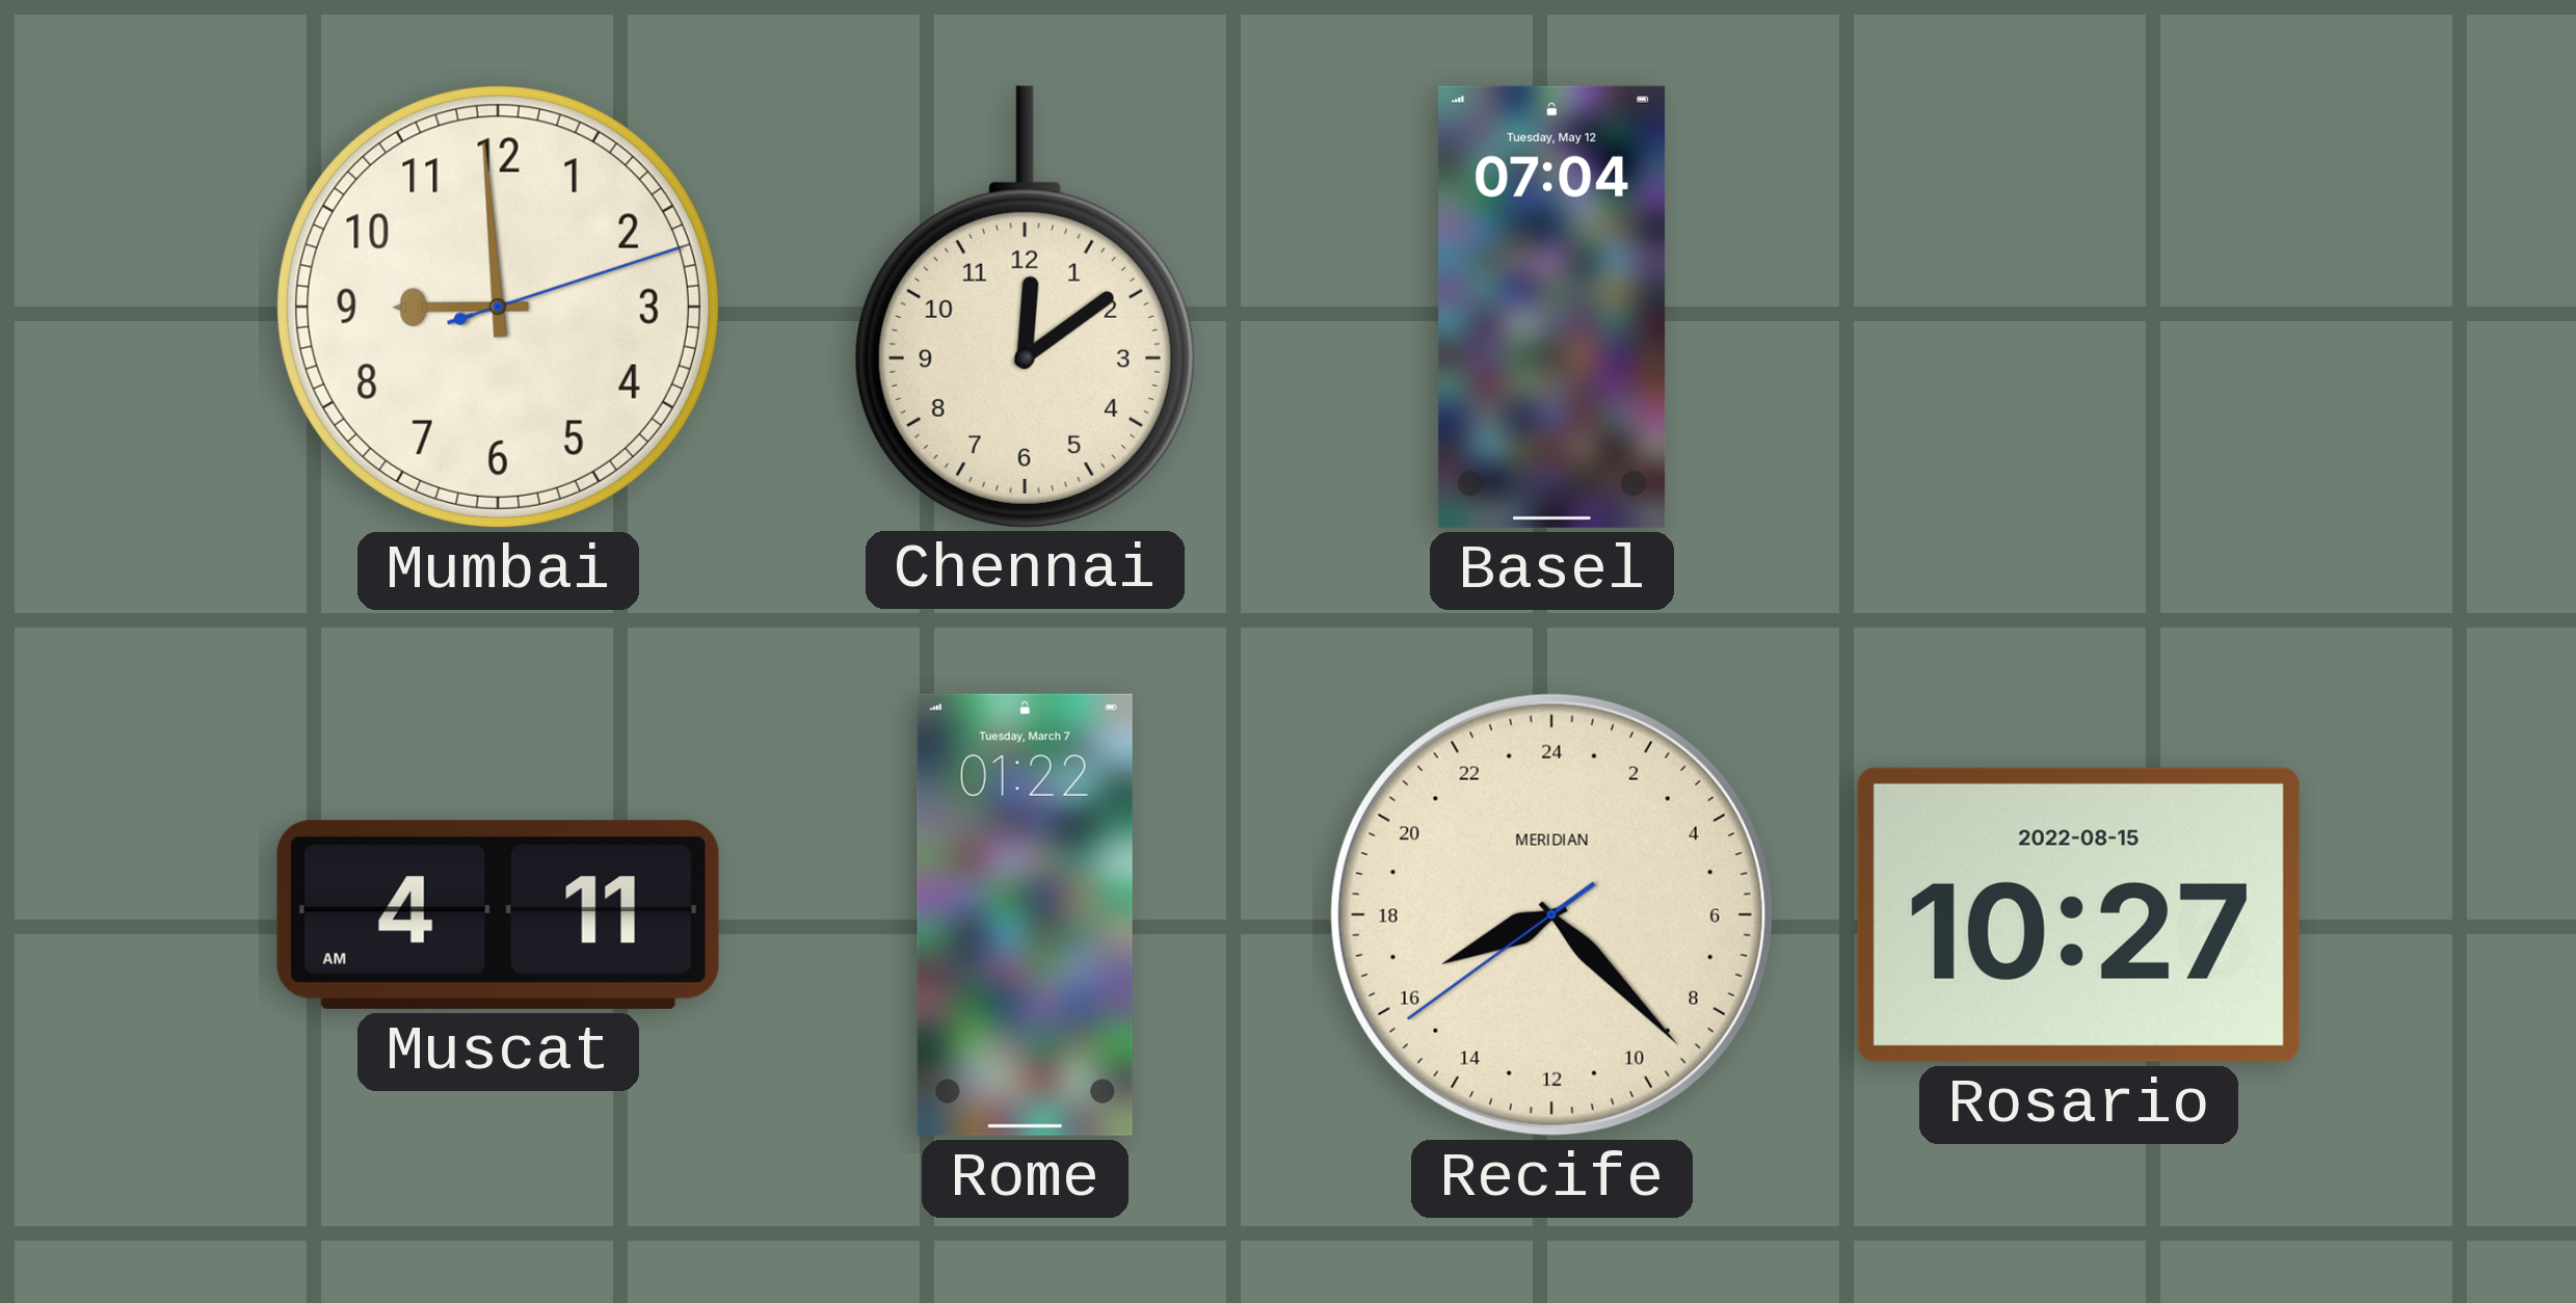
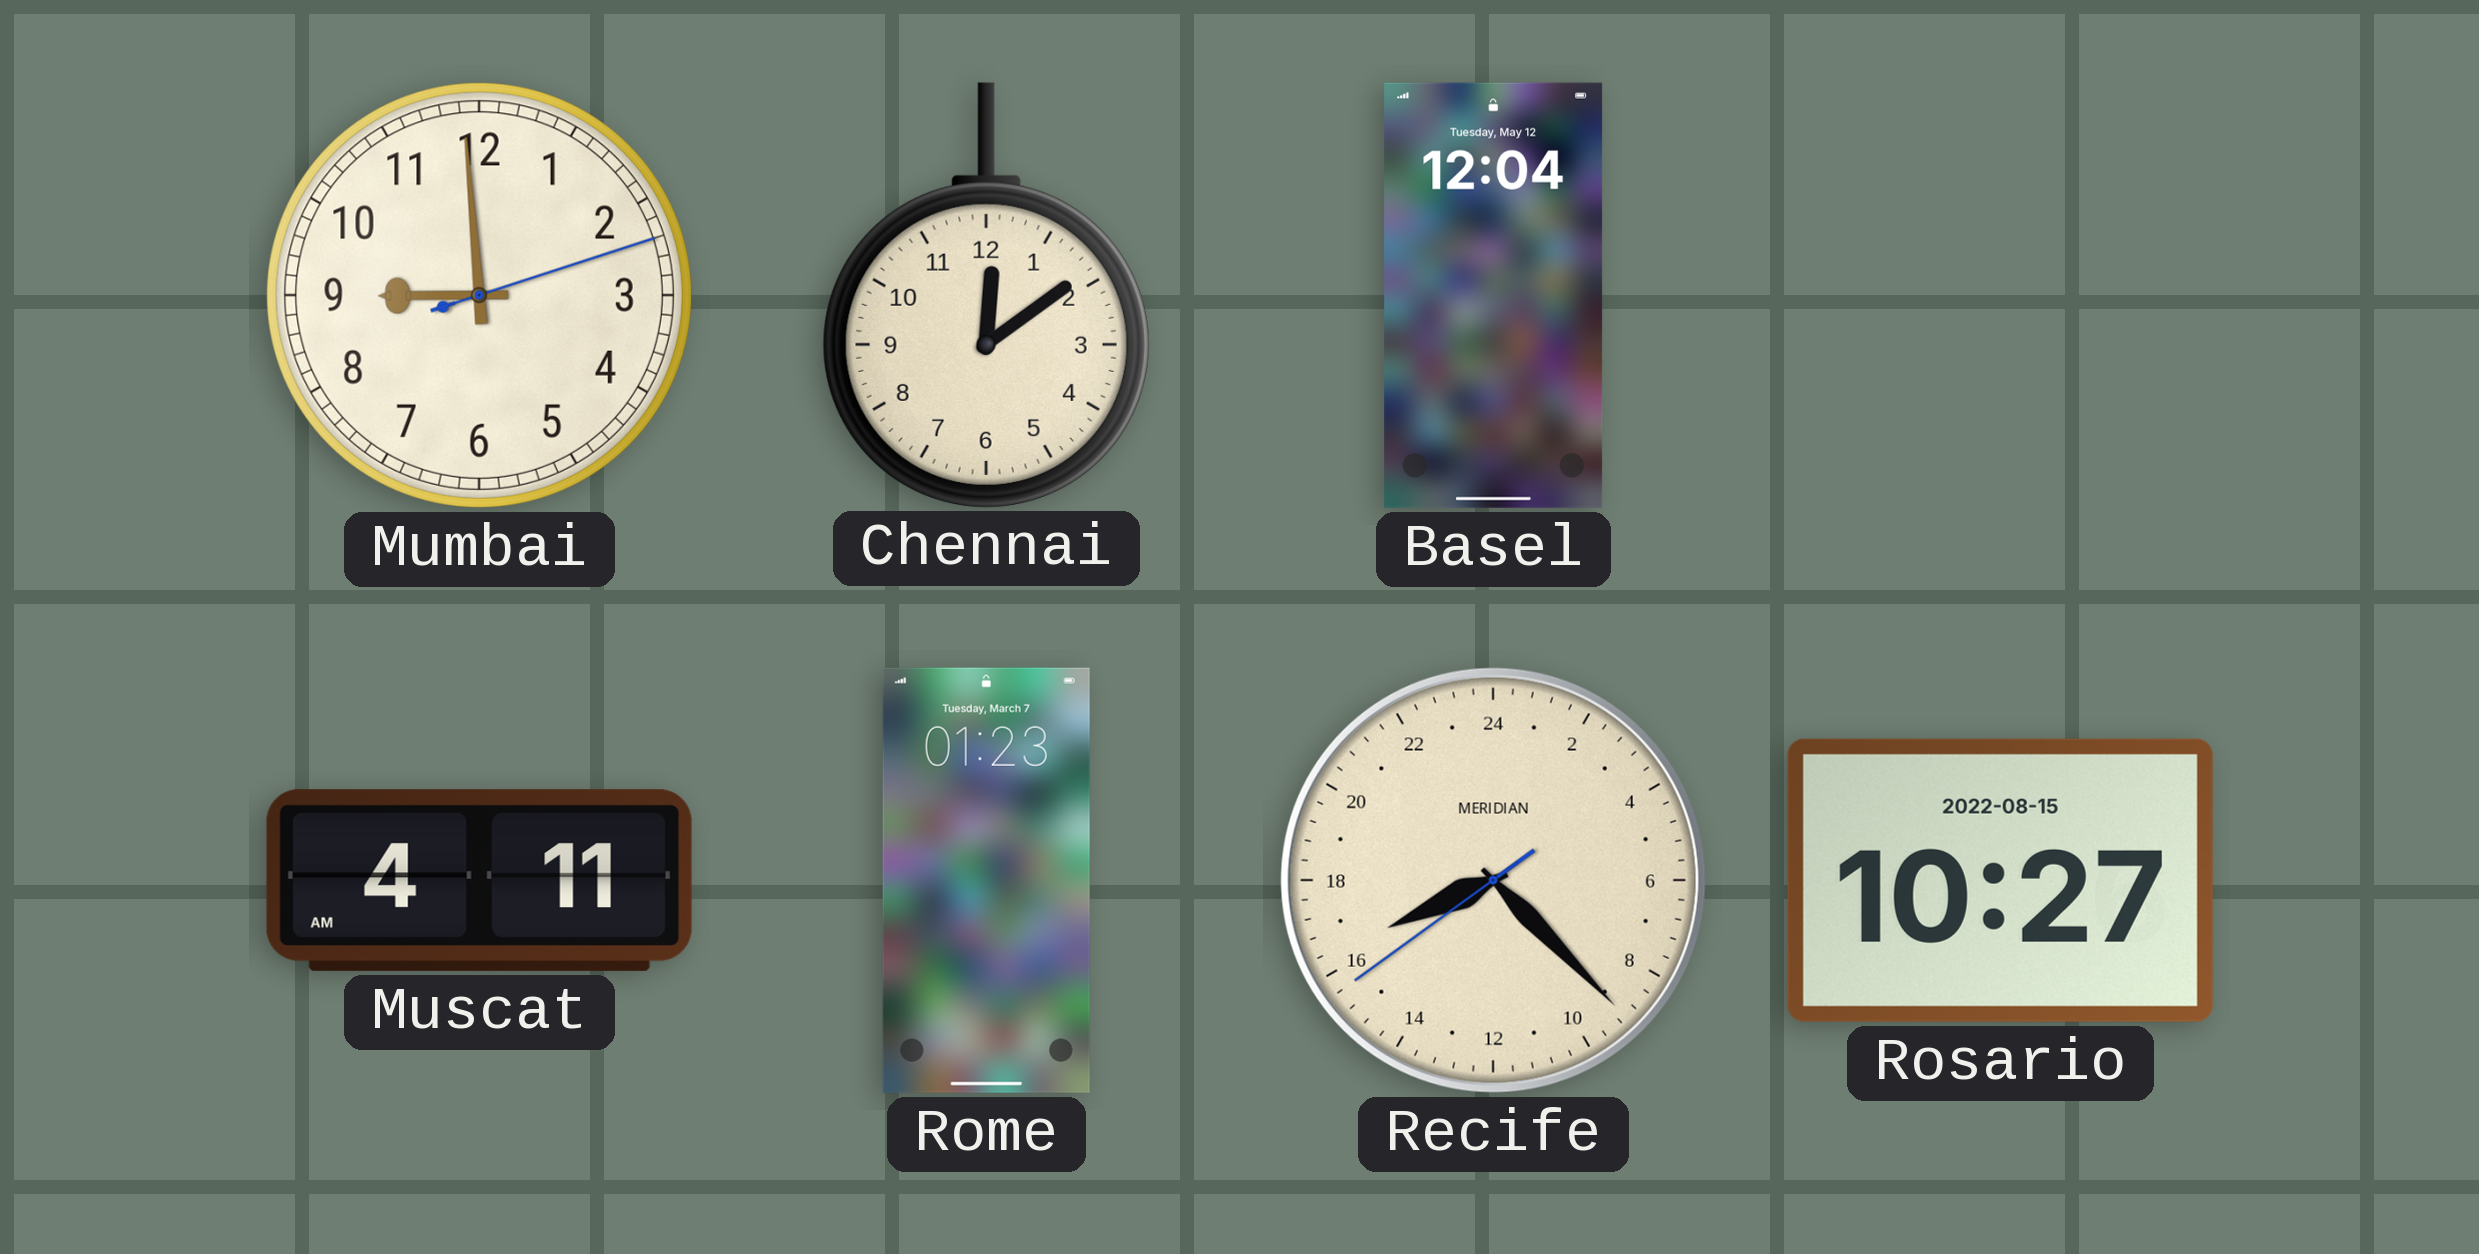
Basel: 07:04 -> 12:04
Rome: 01:22 -> 01:23
